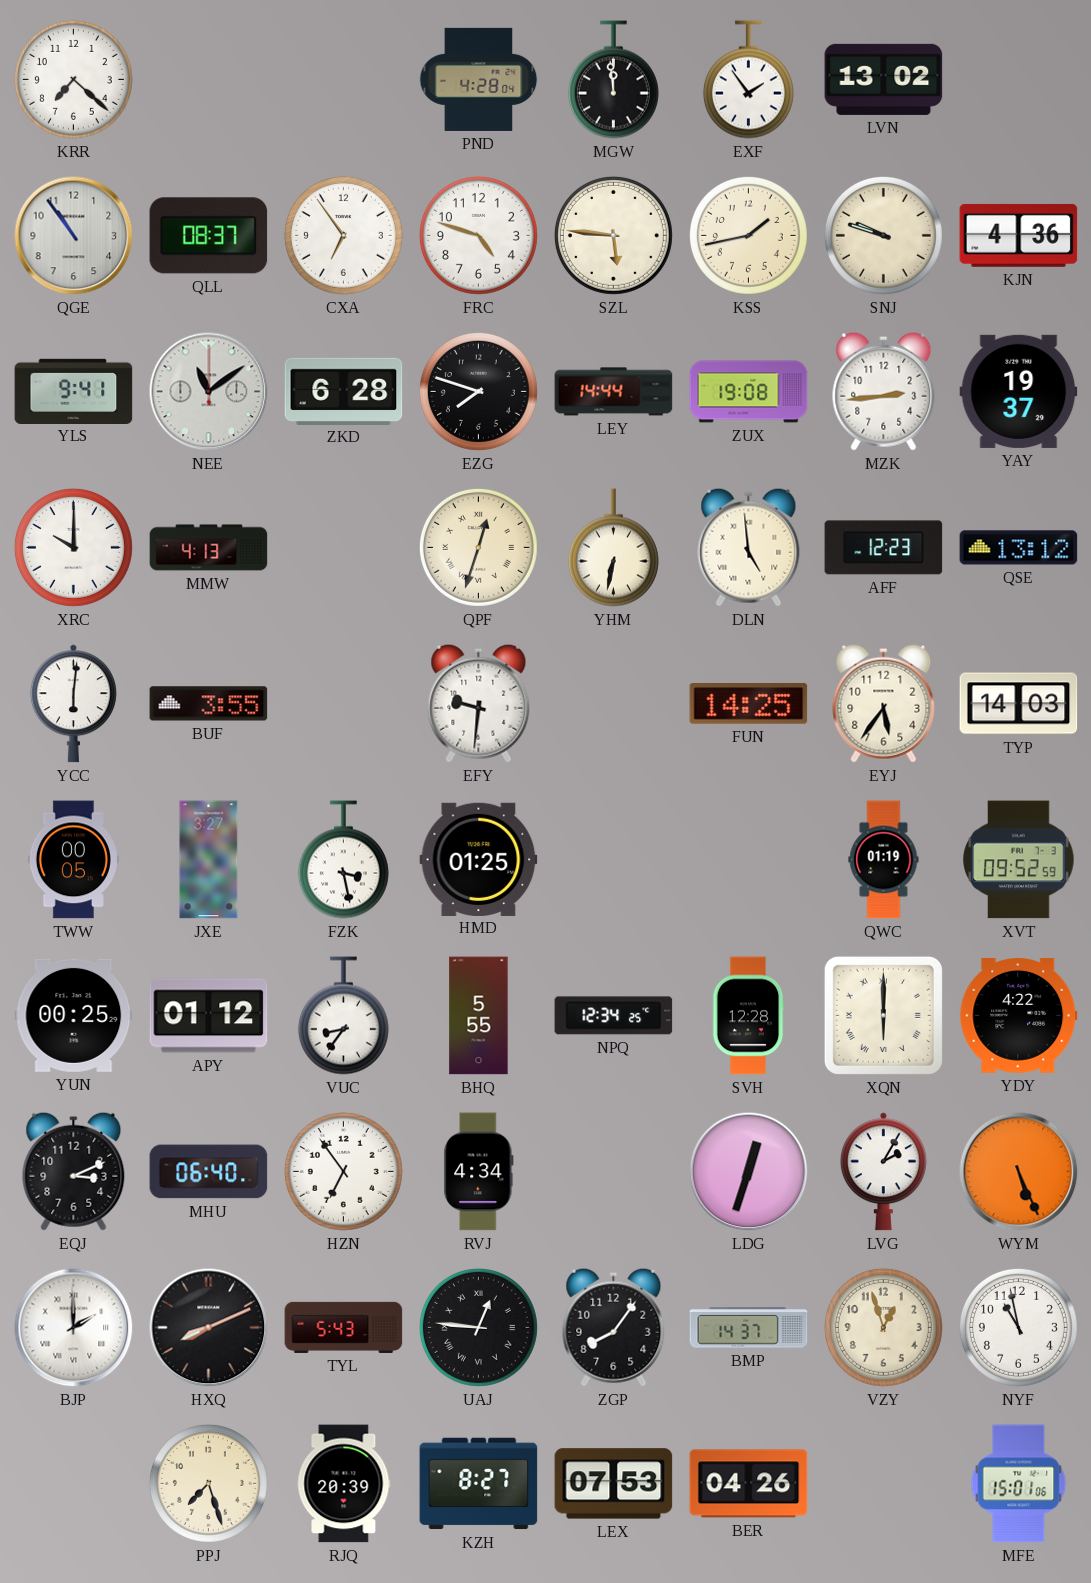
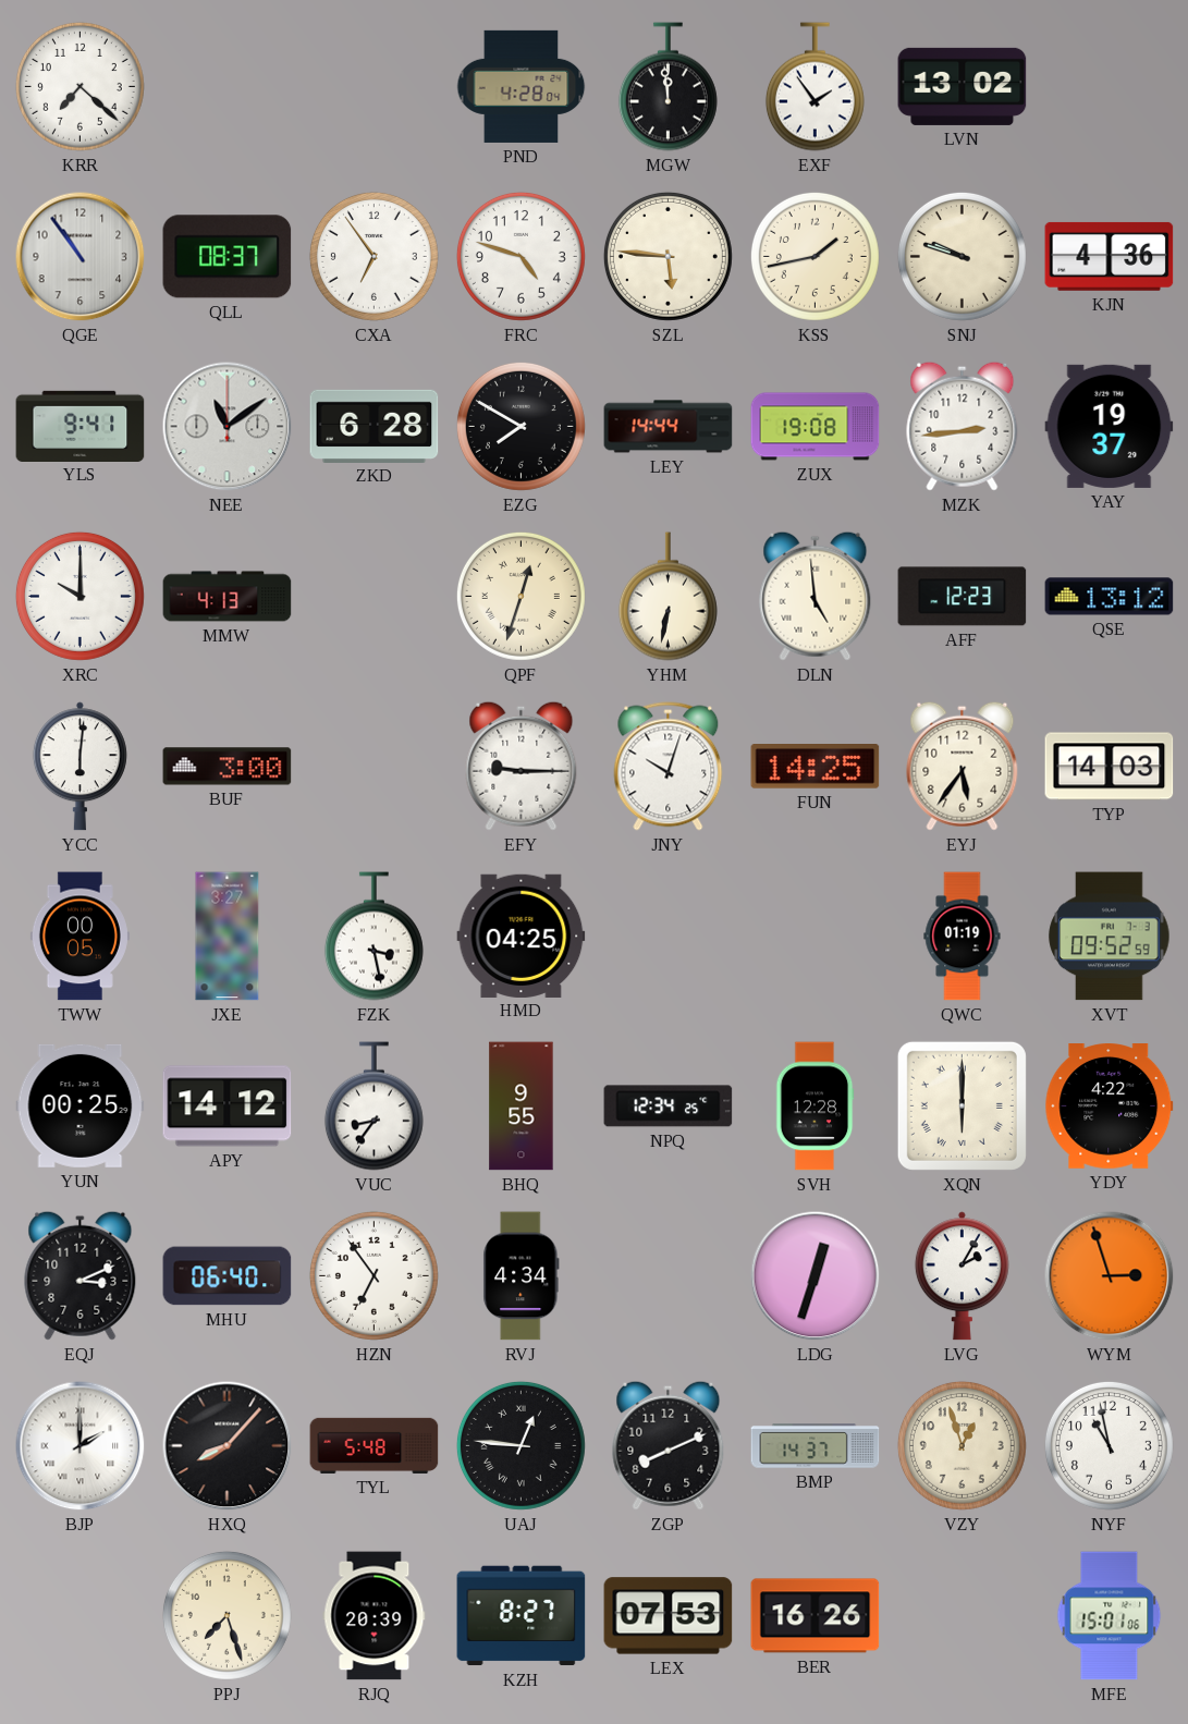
EZG: 7:48 -> 7:50
BUF: 3:55 -> 3:00
EFY: 9:31 -> 9:15
JNY: none -> 10:03
HMD: 01:25 -> 04:25
APY: 01:12 -> 14:12
BHQ: 5:55 -> 9:55
WYM: 5:26 -> 2:57
HXQ: 8:11 -> 8:07
TYL: 5:43 -> 5:48
ZGP: 8:06 -> 8:11
BER: 04:26 -> 16:26
